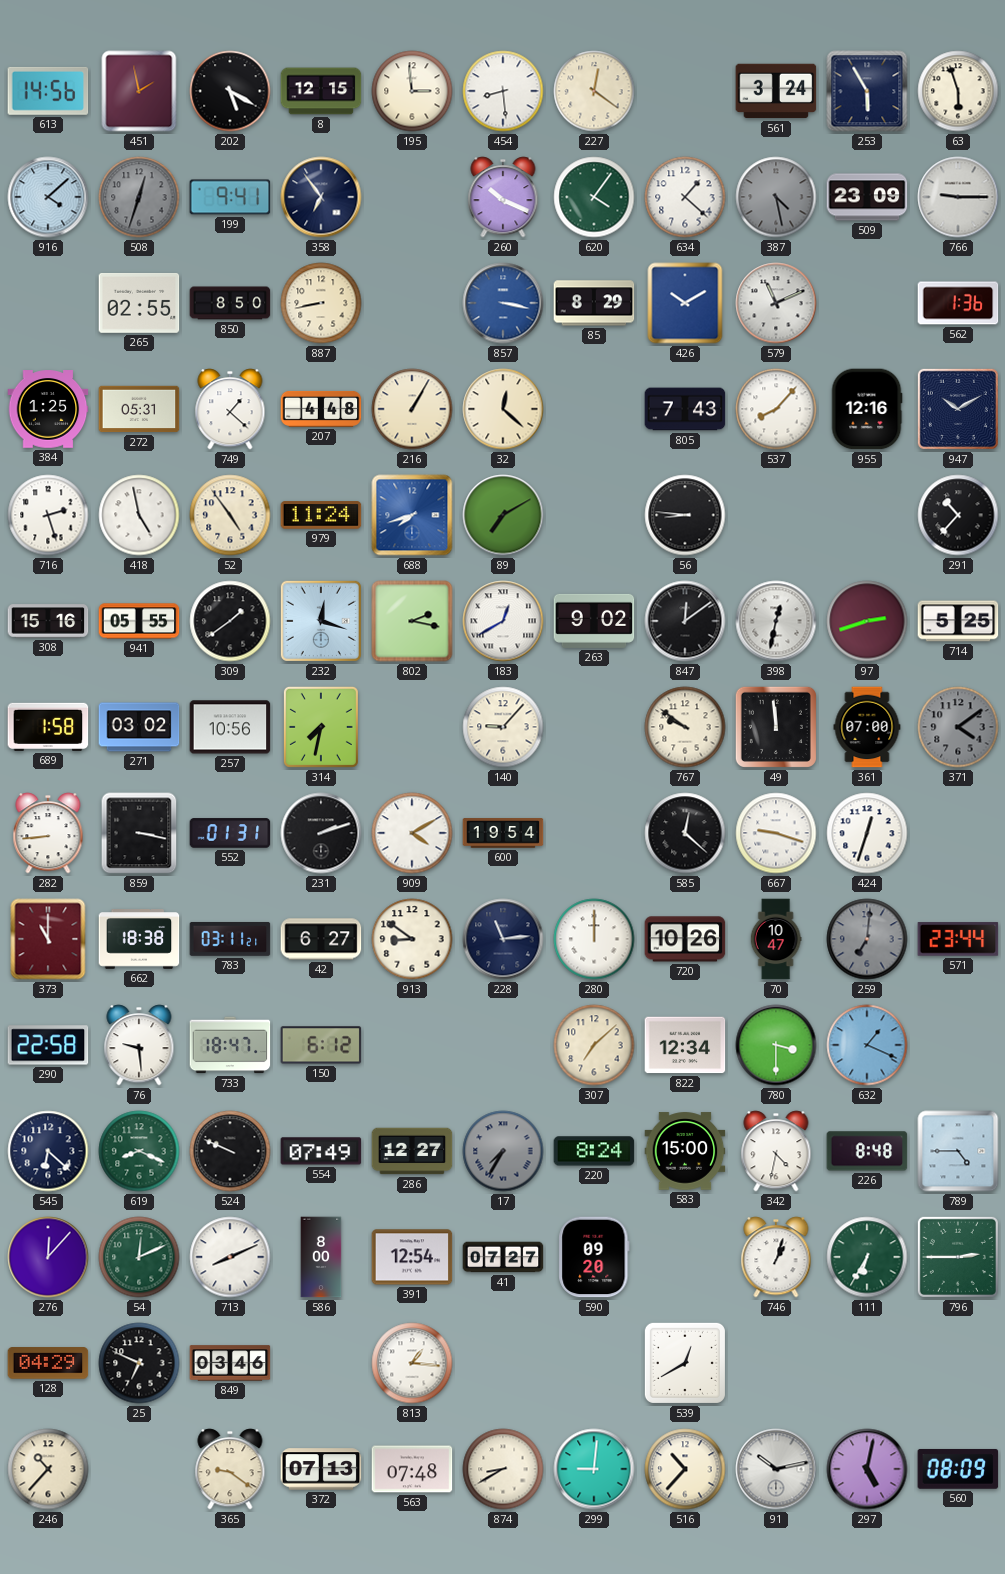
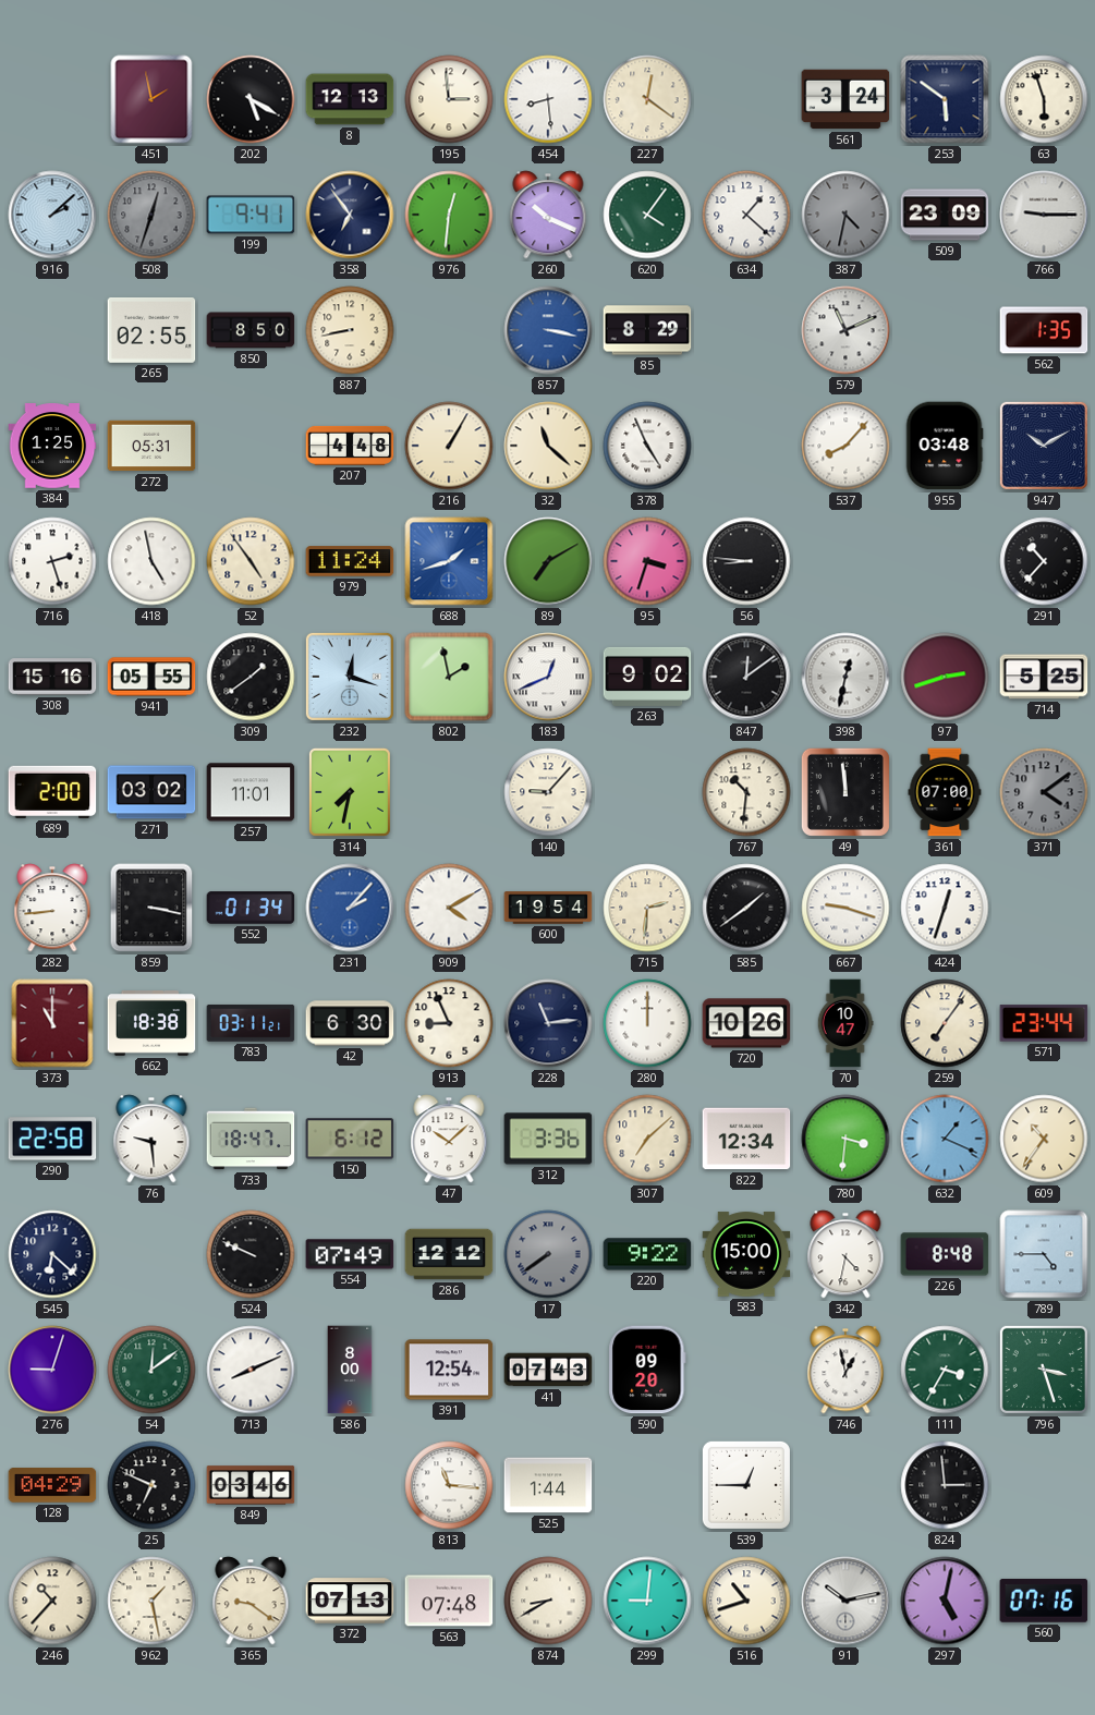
613: 14:56 -> none
8: 12:15 -> 12:13
253: 5:55 -> 5:51
916: 4:08 -> 2:08
976: none -> 12:31
387: 4:28 -> 4:32
426: 10:10 -> none
562: 1:36 -> 1:35
749: 1:22 -> none
32: 12:22 -> 11:22
378: none -> 4:56
805: 7:43 -> none
955: 12:16 -> 03:48
688: 7:42 -> 1:42
95: none -> 3:33
802: 2:17 -> 1:58
183: 12:40 -> 12:41
689: 1:58 -> 2:00
257: 10:56 -> 11:01
767: 9:51 -> 10:31
552: 01:31 -> 01:34
231: 2:12 -> 2:07
231 dial: black -> blue
715: none -> 2:31
585: 12:22 -> 1:39
42: 6:27 -> 6:30
913: 8:51 -> 8:56
259: 7:01 -> 7:06
259 dial: grey -> cream
47: none -> 10:08
312: none -> 3:36
780: 3:30 -> 3:31
609: none -> 10:36
619: 8:19 -> none
286: 12:27 -> 12:12
17: 7:35 -> 7:39
220: 8:24 -> 9:22
276: 12:07 -> 9:03
54: 12:11 -> 12:09
41: 07:27 -> 07:43
746: 1:03 -> 12:58
111: 6:35 -> 3:35
796: 2:45 -> 3:27
813: 1:16 -> 11:16
525: none -> 1:44
539: 12:40 -> 12:45
824: none -> 2:59
962: none -> 1:28
516: 10:37 -> 10:42
560: 08:09 -> 07:16
